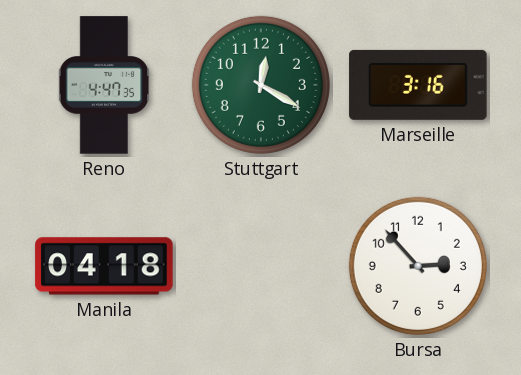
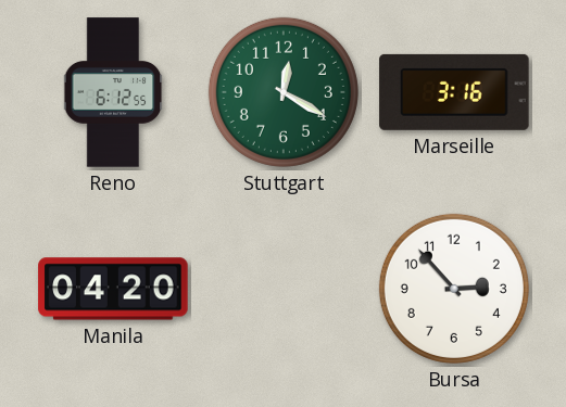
Reno: 4:47 -> 6:12
Manila: 04:18 -> 04:20
